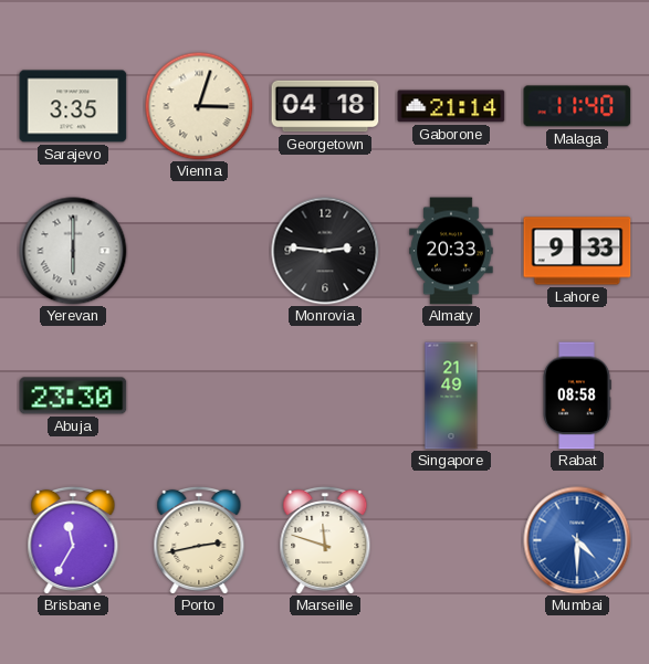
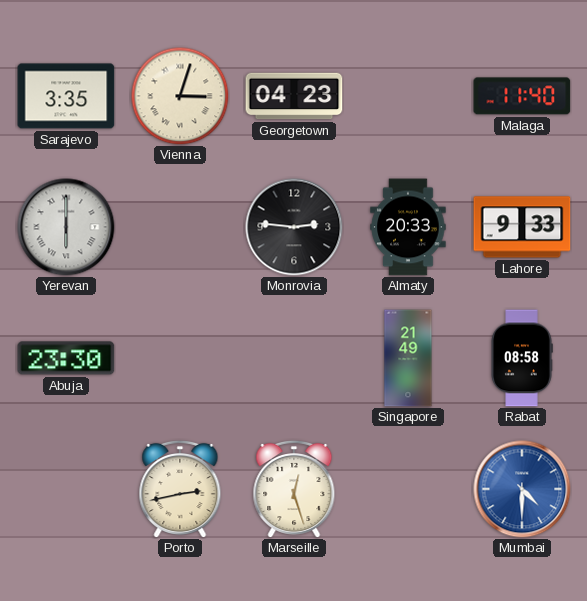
Georgetown: 04:18 -> 04:23
Gaborone: 21:14 -> none
Brisbane: 11:35 -> none
Marseille: 11:48 -> 12:27
